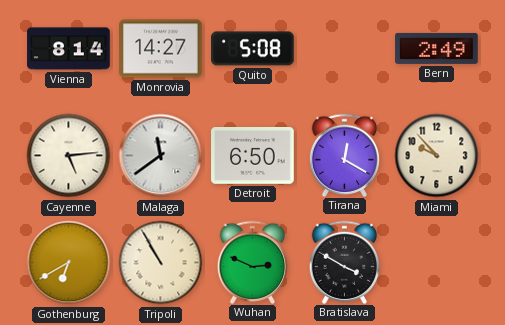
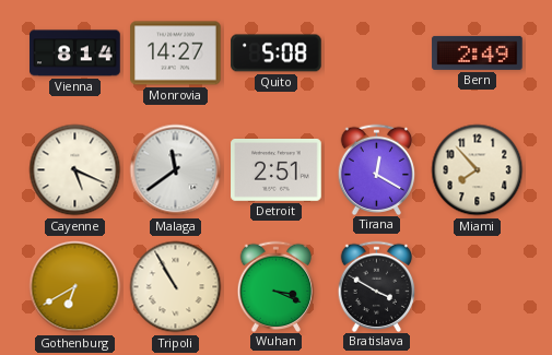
Cayenne: 5:14 -> 5:19
Detroit: 6:50 -> 2:51
Miami: 9:53 -> 7:53
Wuhan: 2:49 -> 3:19
